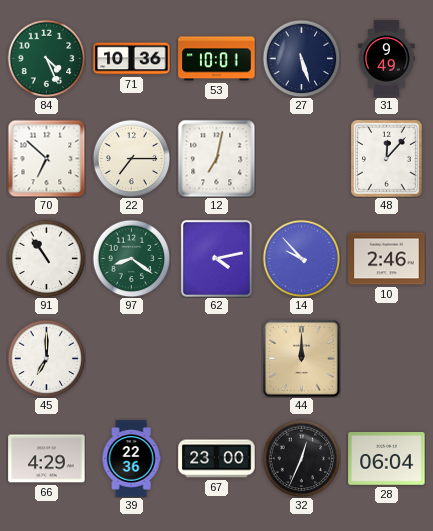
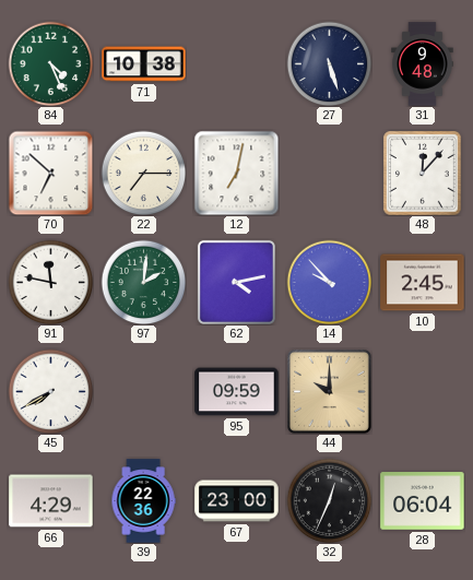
71: 10:36 -> 10:38
53: 10:01 -> none
31: 9:49 -> 9:48
91: 10:54 -> 11:47
97: 8:21 -> 2:01
10: 2:46 -> 2:45
45: 7:00 -> 7:40
95: none -> 09:59
44: 12:00 -> 10:00
